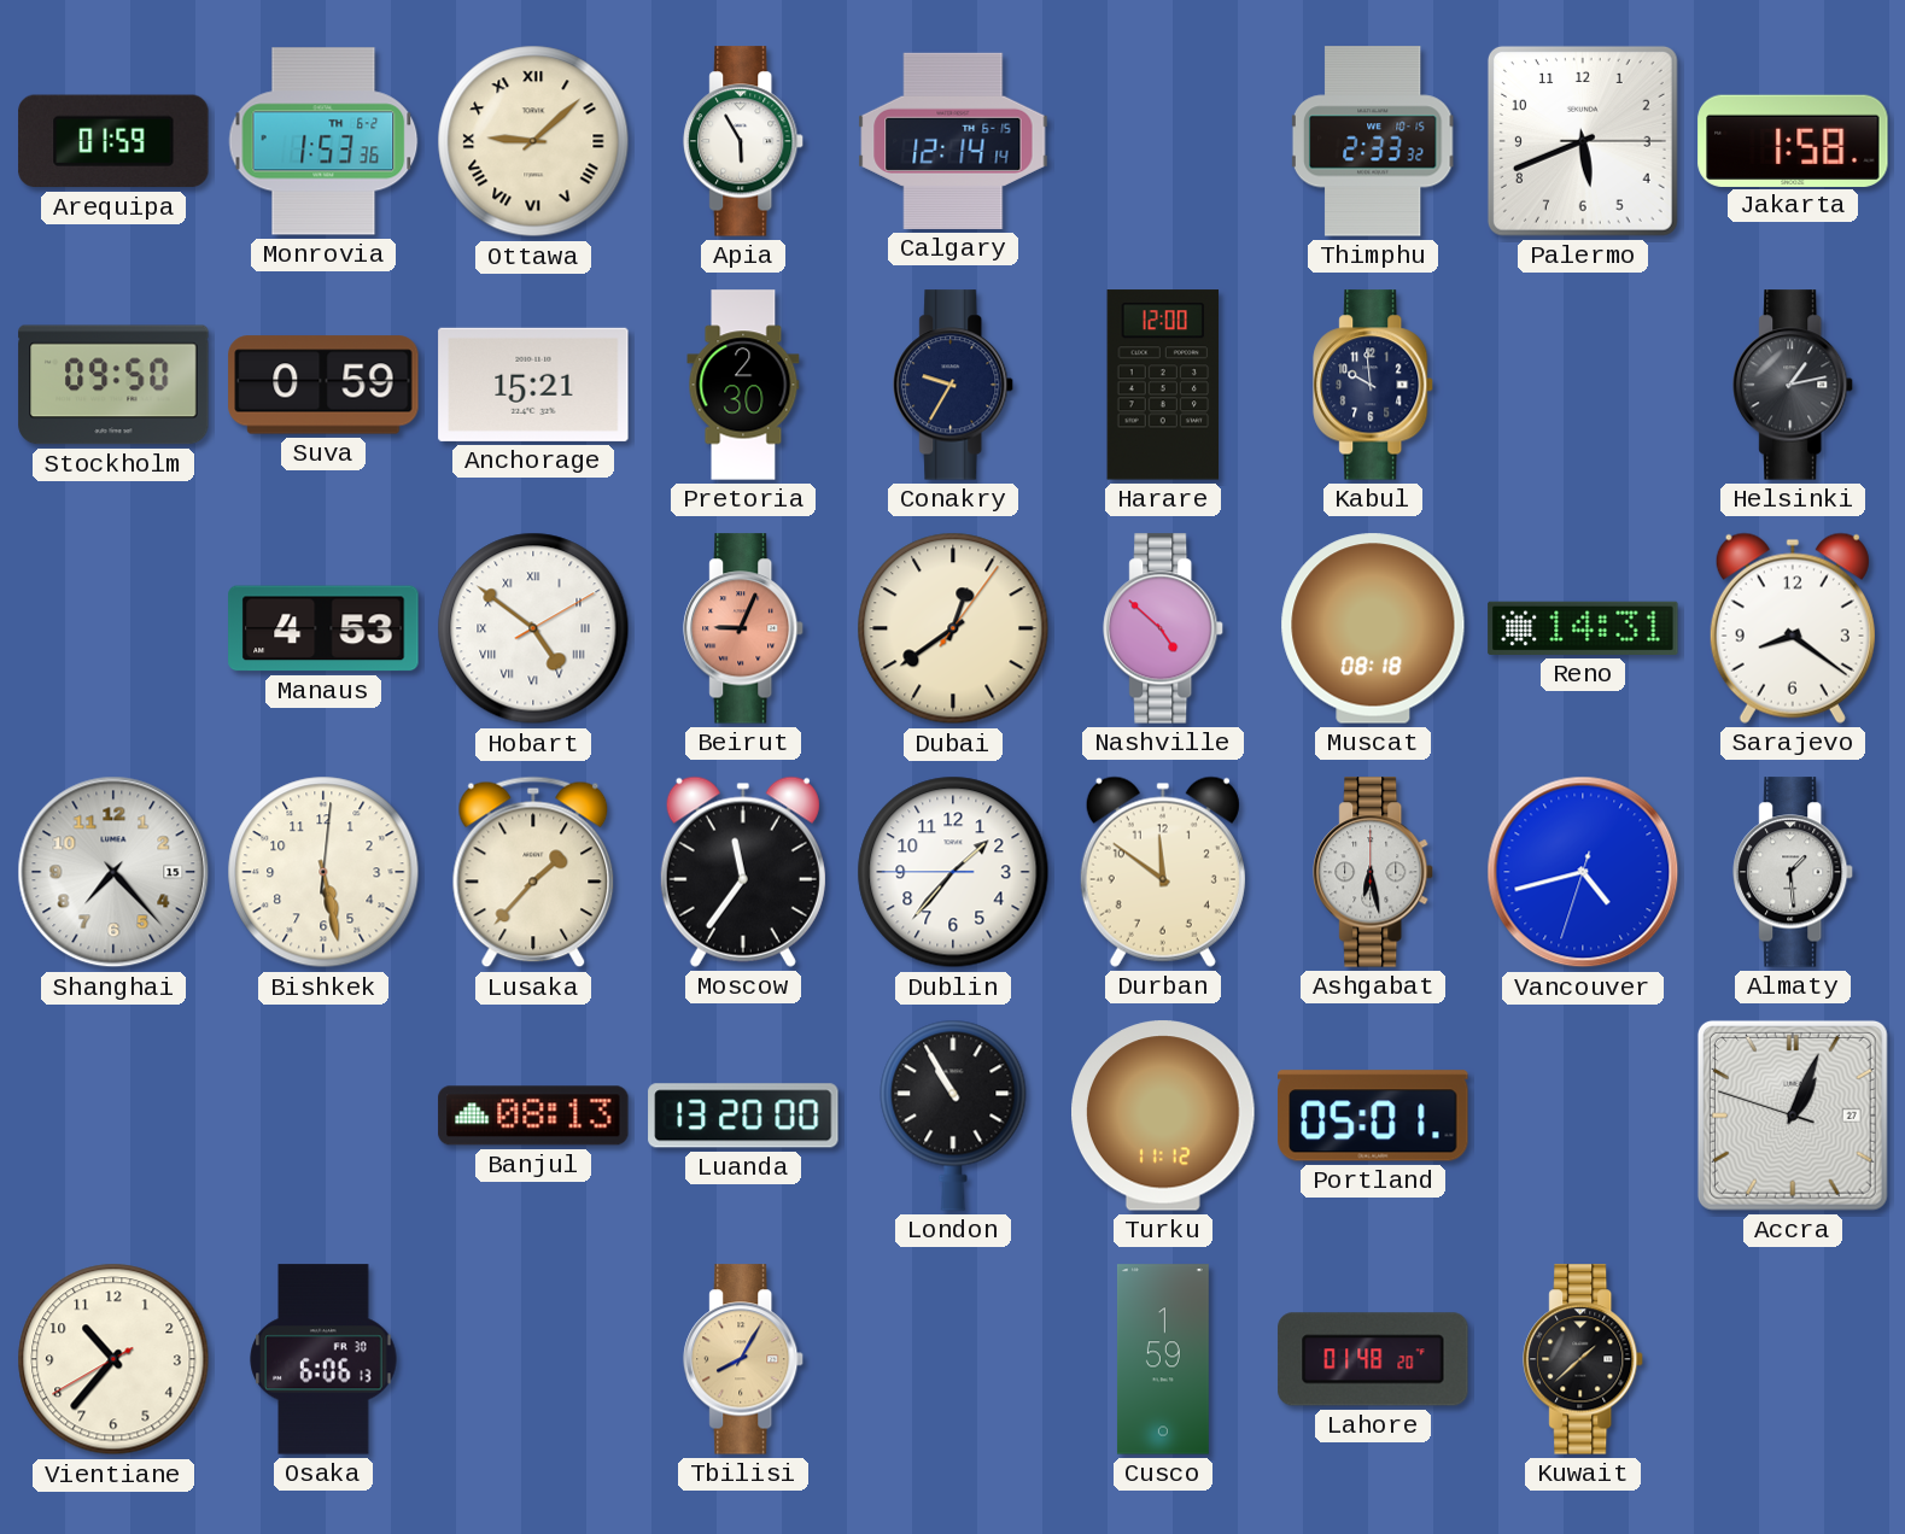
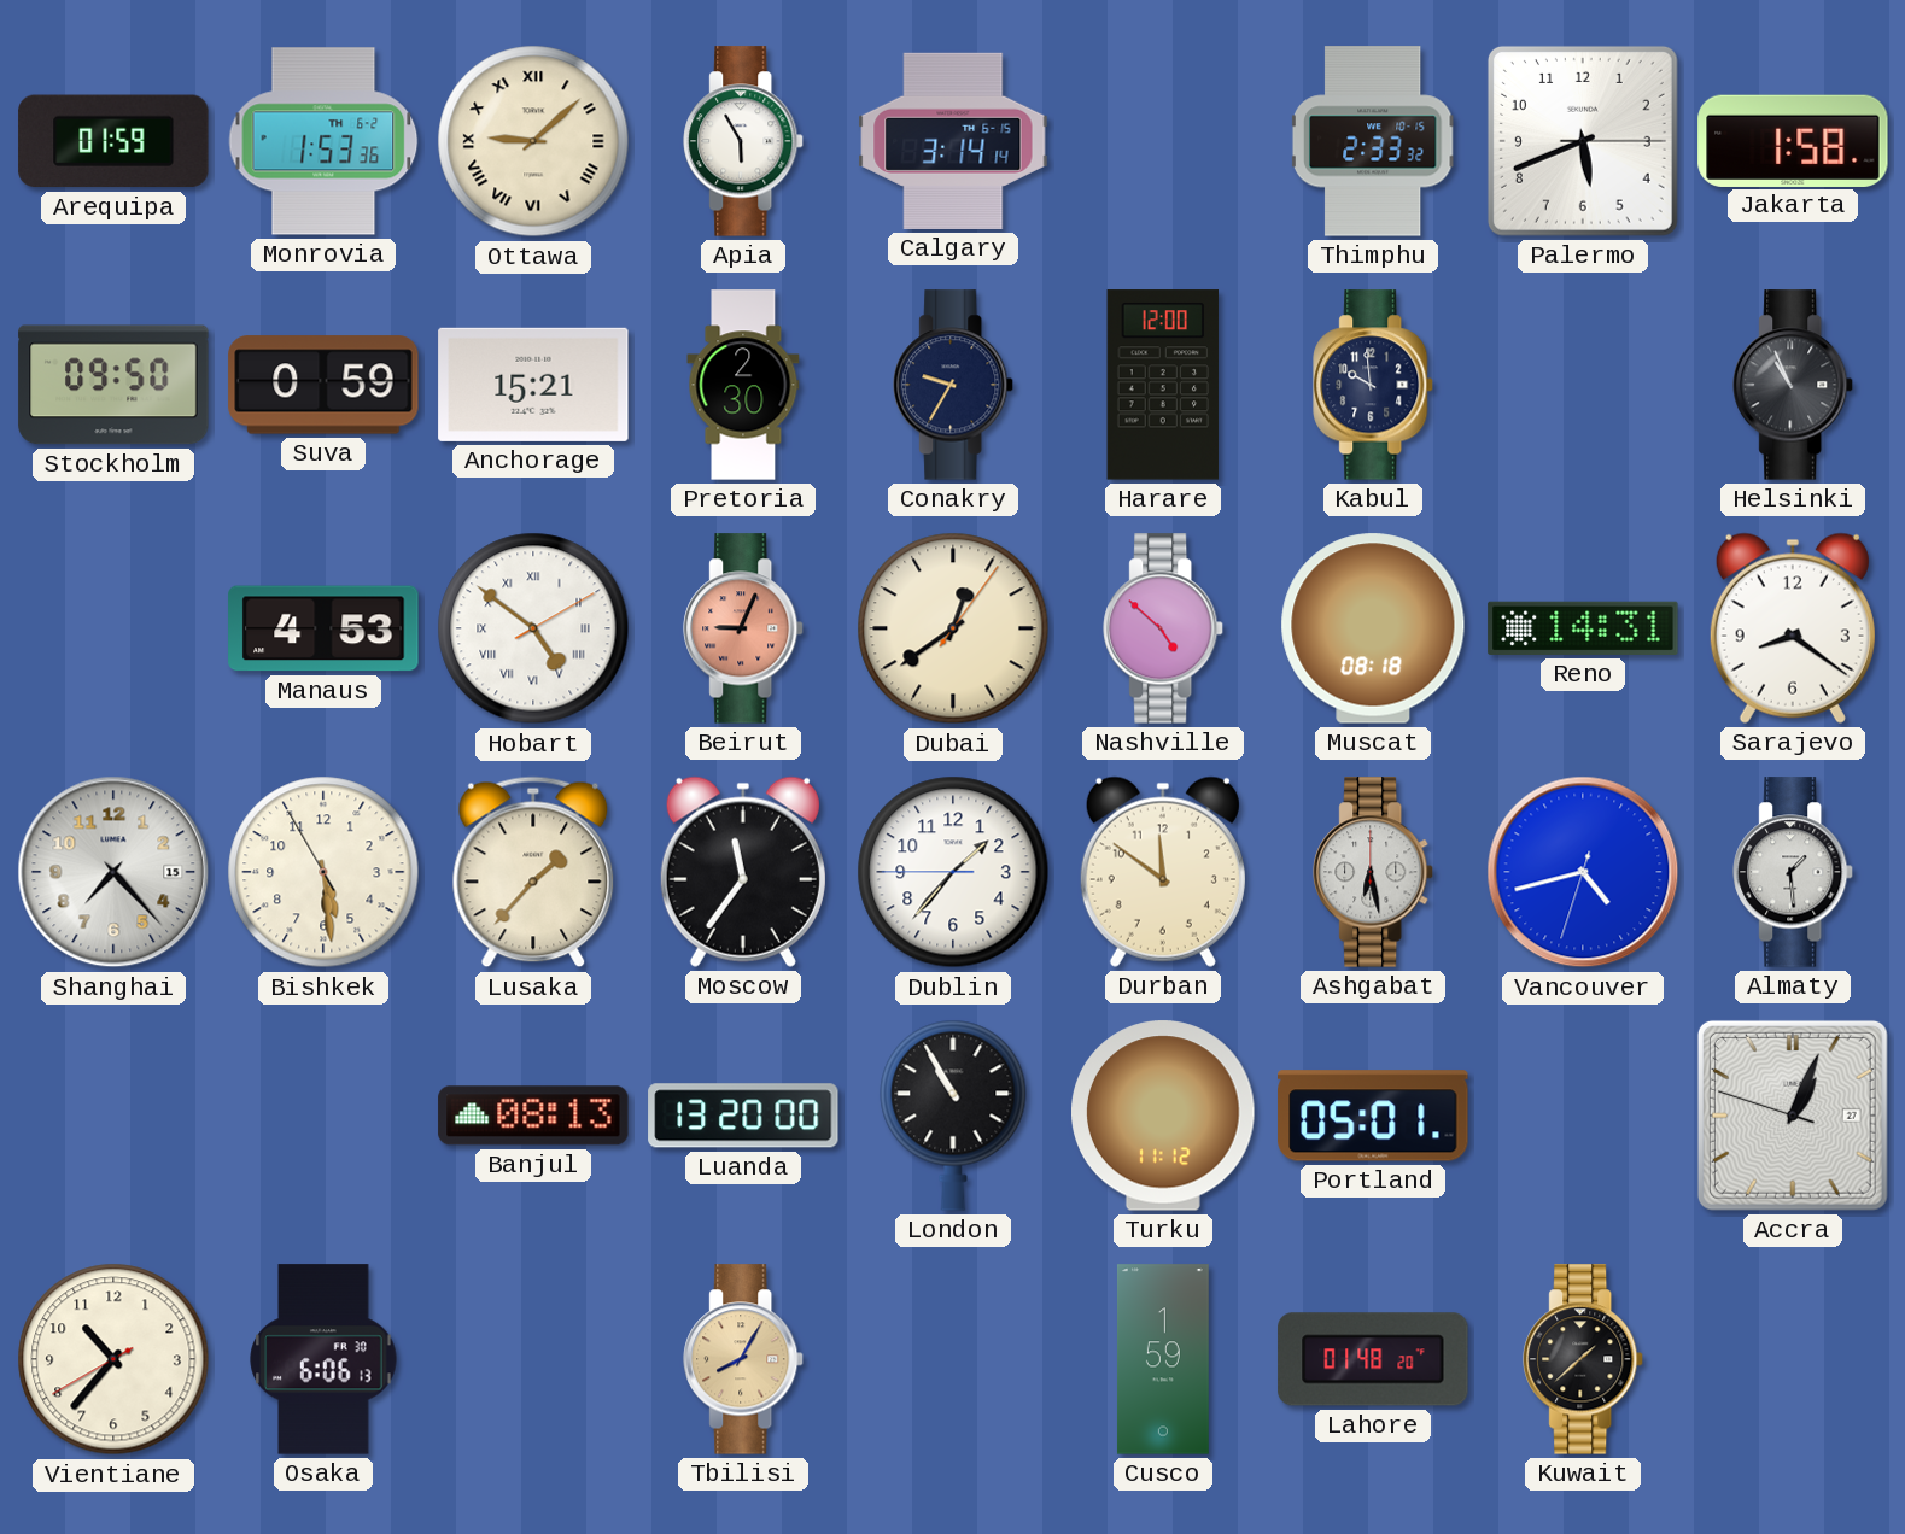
Calgary: 12:14 -> 3:14
Helsinki: 1:13 -> 10:56
Bishkek: 5:28:01 -> 5:28:55
